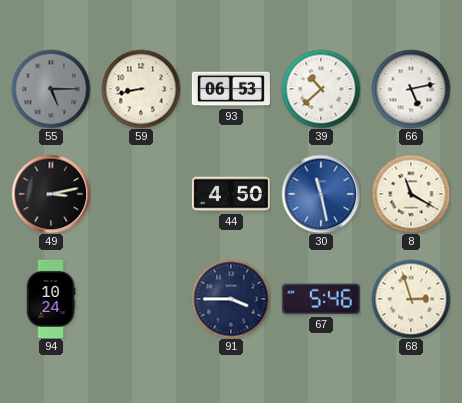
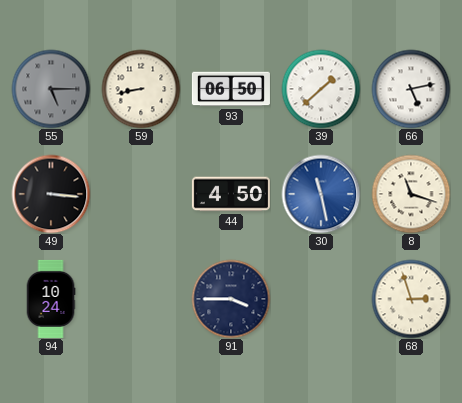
93: 06:53 -> 06:50
39: 10:38 -> 1:38
49: 3:13 -> 3:16
8: 11:20 -> 11:18
67: 5:46 -> none
